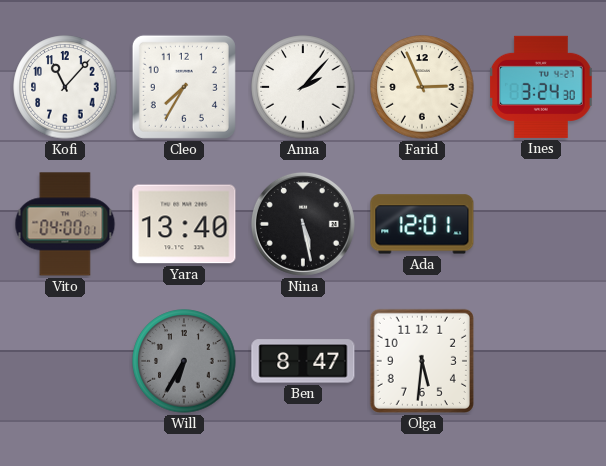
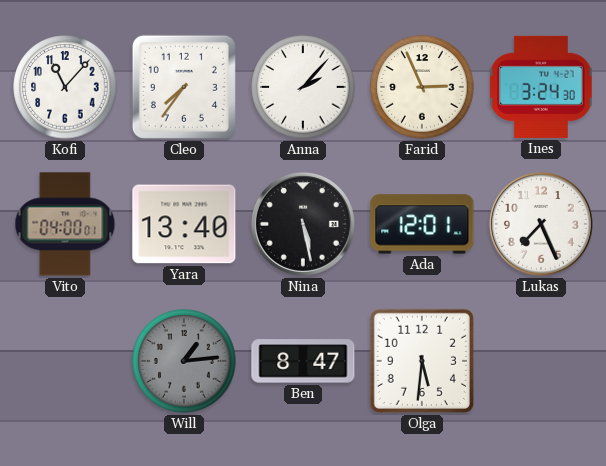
Cleo: 7:35 -> 7:36
Lukas: none -> 7:26
Will: 6:35 -> 1:14
